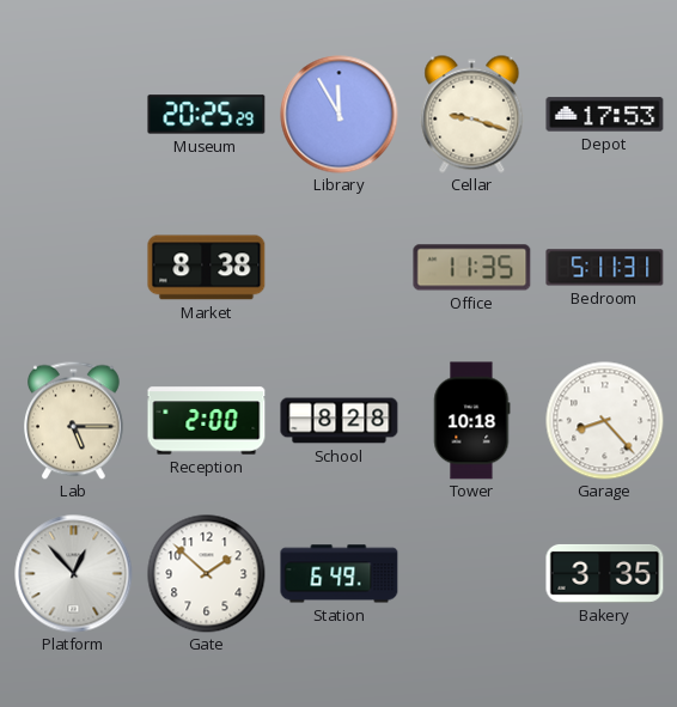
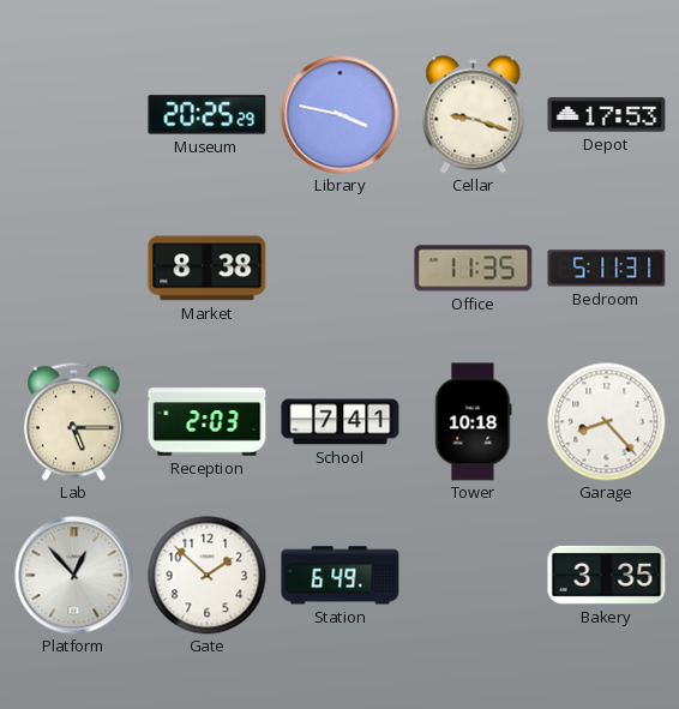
Library: 11:55 -> 3:47
Reception: 2:00 -> 2:03
School: 8:28 -> 7:41
